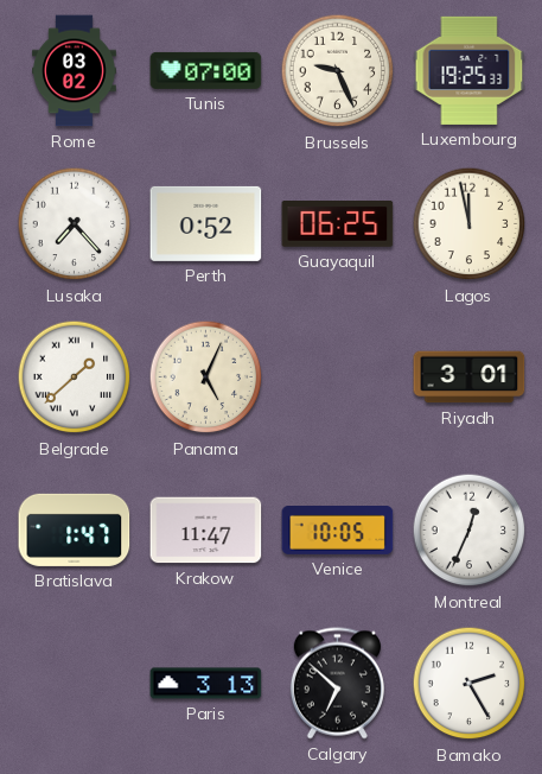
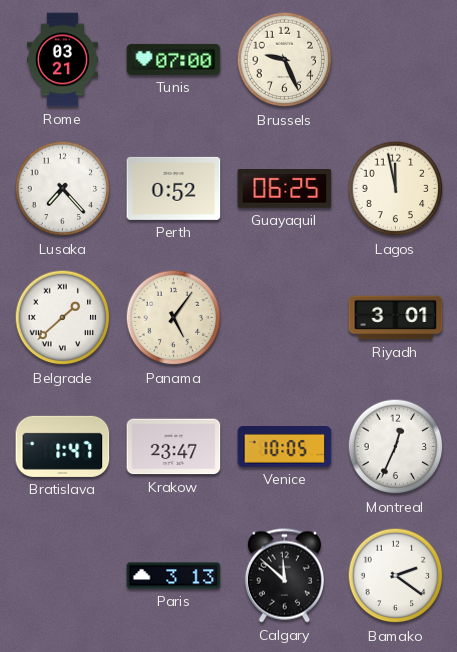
Rome: 03:02 -> 03:21
Luxembourg: 19:25 -> none
Panama: 5:04 -> 5:06
Krakow: 11:47 -> 23:47
Calgary: 6:52 -> 11:52
Bamako: 2:25 -> 2:21
